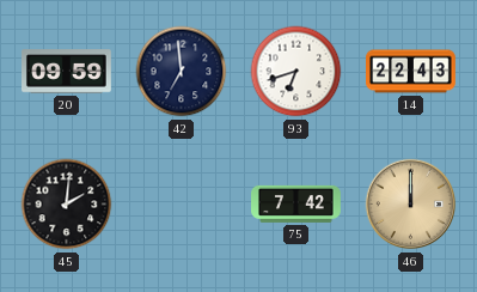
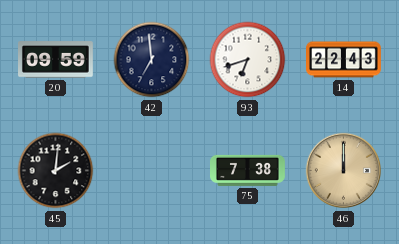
75: 7:42 -> 7:38
